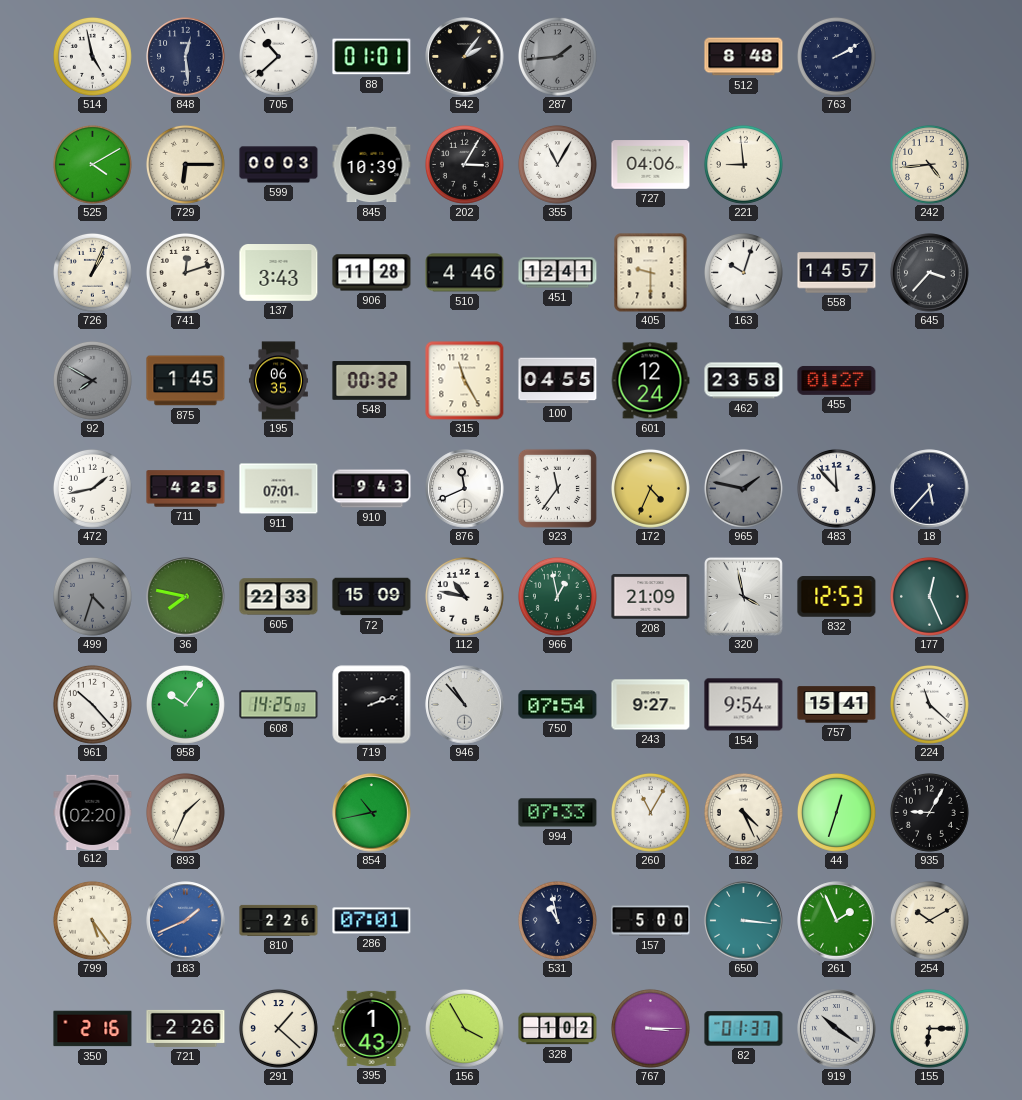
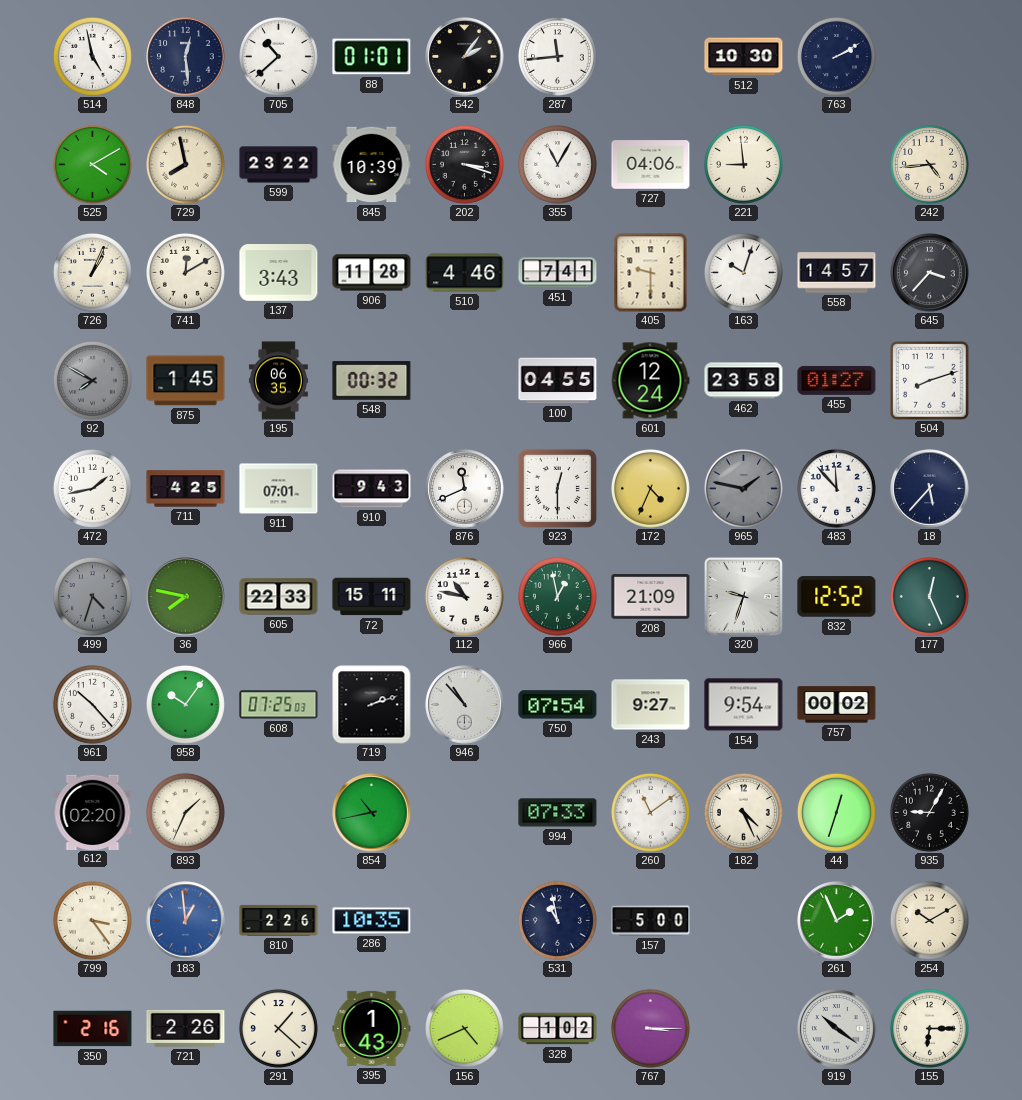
287: 1:44 -> 11:44
287 dial: grey -> white
512: 8:48 -> 10:30
729: 6:15 -> 7:58
599: 00:03 -> 23:22
202: 3:05 -> 3:18
741: 12:12 -> 12:10
451: 12:41 -> 7:41
315: 11:25 -> none
504: none -> 8:12
923: 11:36 -> 12:30
72: 15:09 -> 15:11
320: 3:58 -> 9:33
832: 12:53 -> 12:52
608: 14:25 -> 07:25
757: 15:41 -> 00:02
224: 11:22 -> none
260: 11:05 -> 11:09
799: 5:24 -> 3:24
183: 1:41 -> 12:59
286: 07:01 -> 10:35
650: 3:16 -> none
156: 3:55 -> 4:41
82: 01:37 -> none
